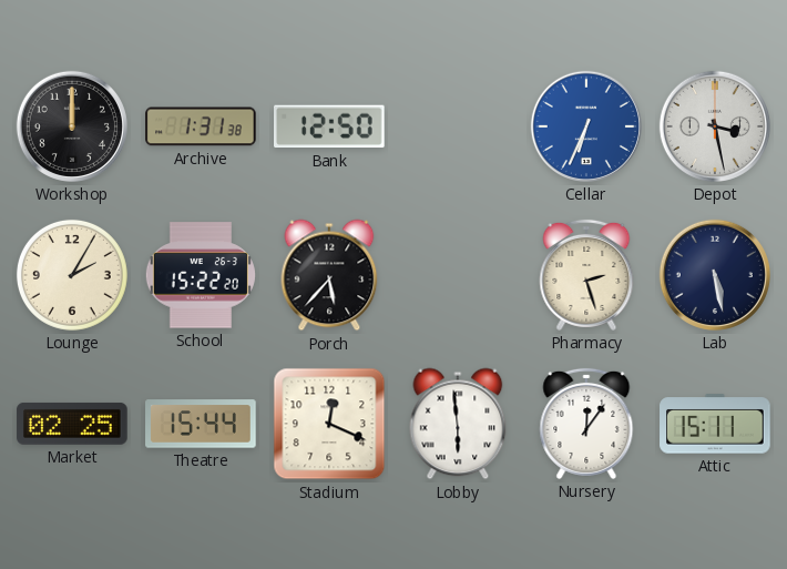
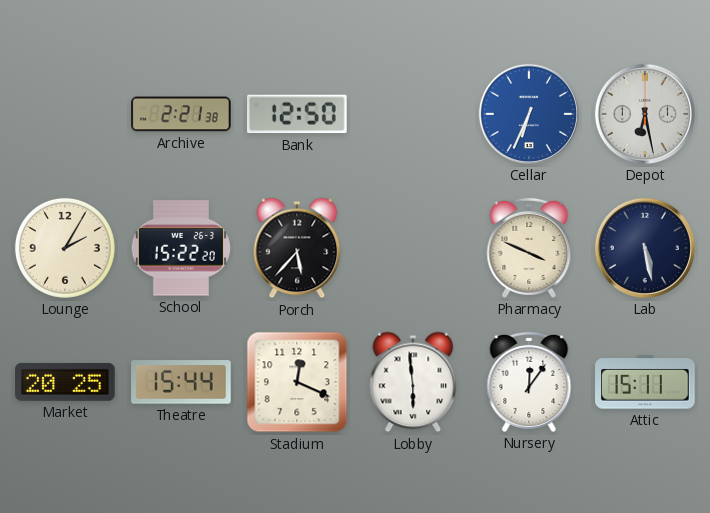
Workshop: 12:00 -> none
Archive: 1:31 -> 2:21
Depot: 3:28 -> 6:28
Pharmacy: 2:27 -> 3:49
Market: 02:25 -> 20:25
